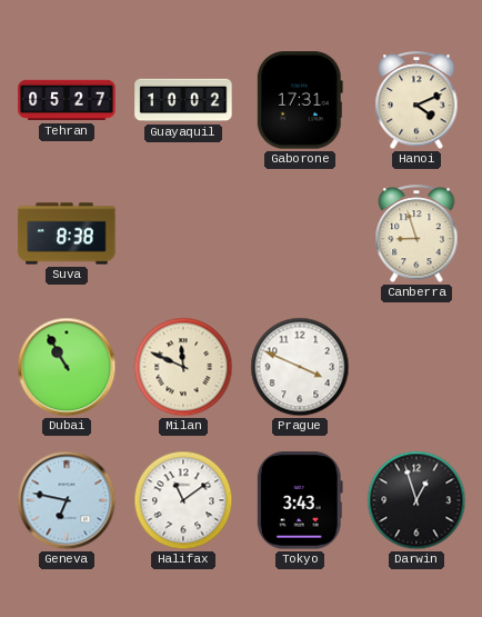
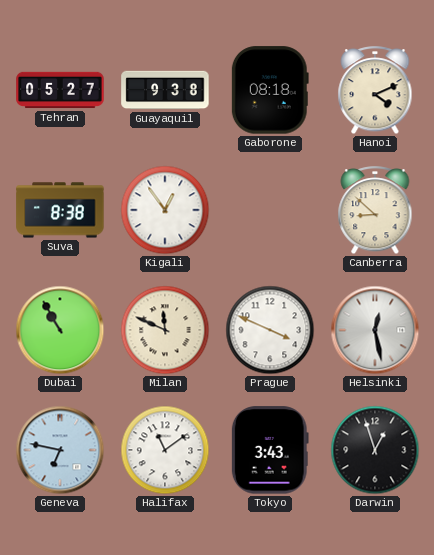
Guayaquil: 10:02 -> 9:38
Gaborone: 17:31 -> 08:18
Kigali: none -> 12:54
Canberra: 8:57 -> 8:52
Helsinki: none -> 12:28
